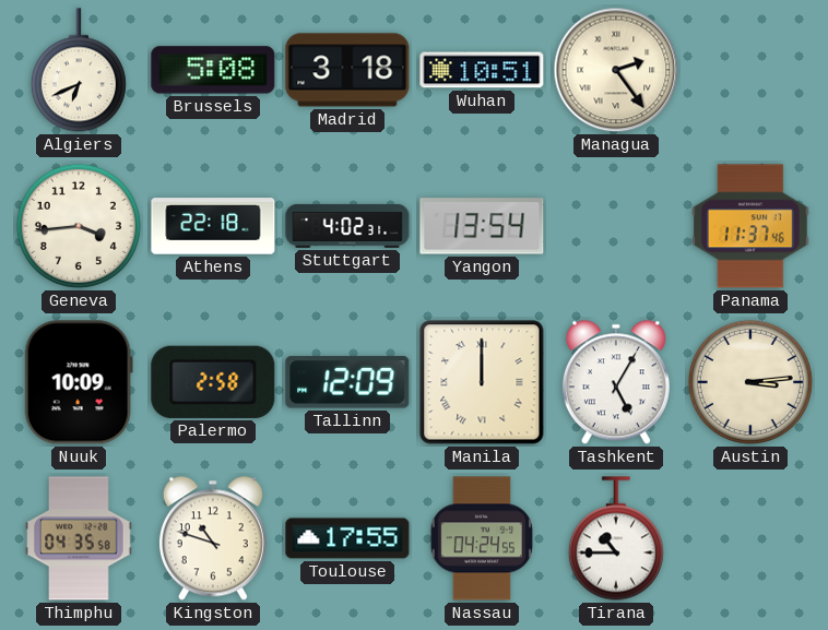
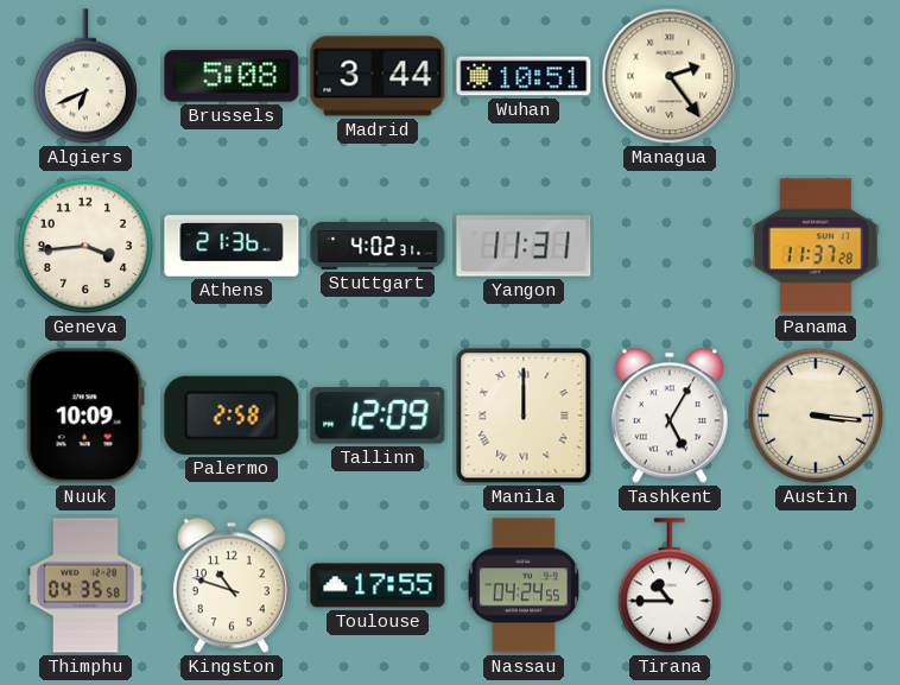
Madrid: 3:18 -> 3:44
Athens: 22:18 -> 21:36
Yangon: 13:54 -> 11:31
Panama: 11:37:46 -> 11:37:28
Austin: 3:14 -> 3:16
